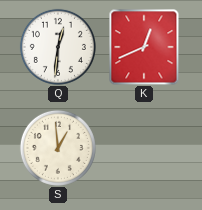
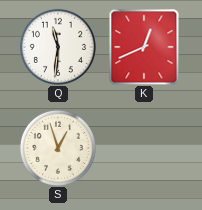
Q: 12:31 -> 11:31
S: 12:59 -> 12:57
